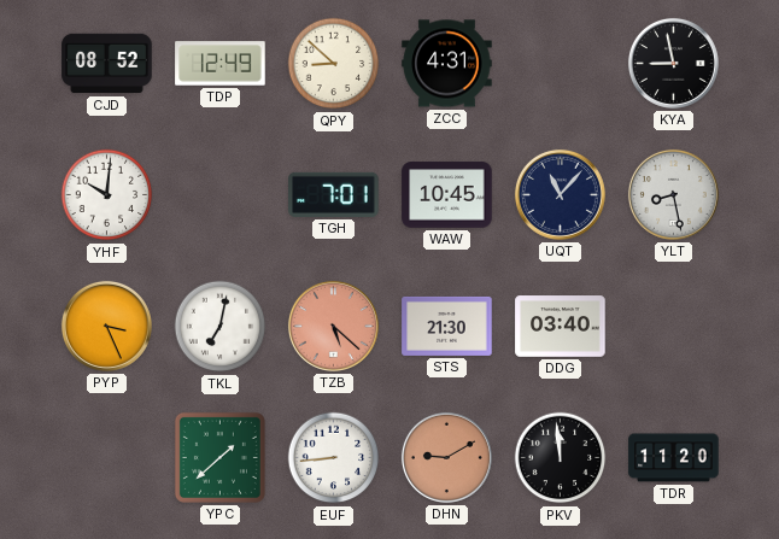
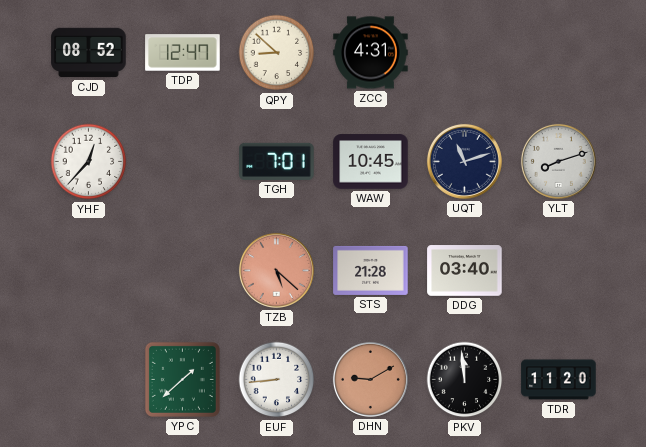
TDP: 12:49 -> 12:47
KYA: 8:58 -> none
YHF: 10:01 -> 12:37
UQT: 11:07 -> 11:12
YLT: 8:28 -> 8:12
PYP: 3:26 -> none
TKL: 7:02 -> none
STS: 21:30 -> 21:28
